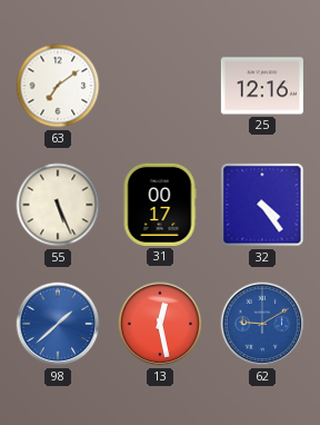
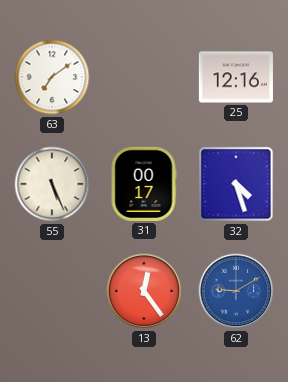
32: 4:24 -> 4:27
98: 1:38 -> none
13: 12:28 -> 12:24
